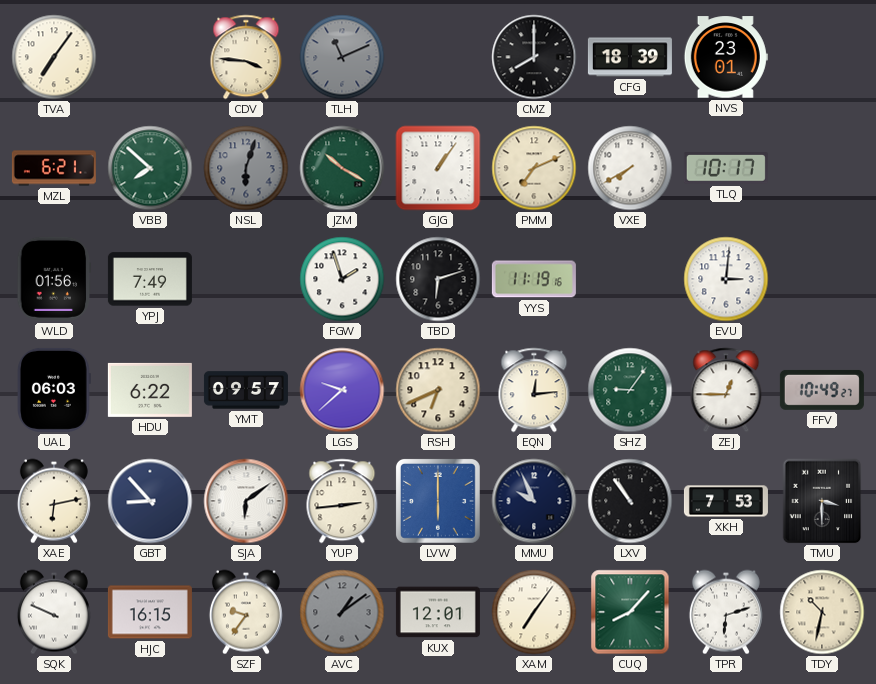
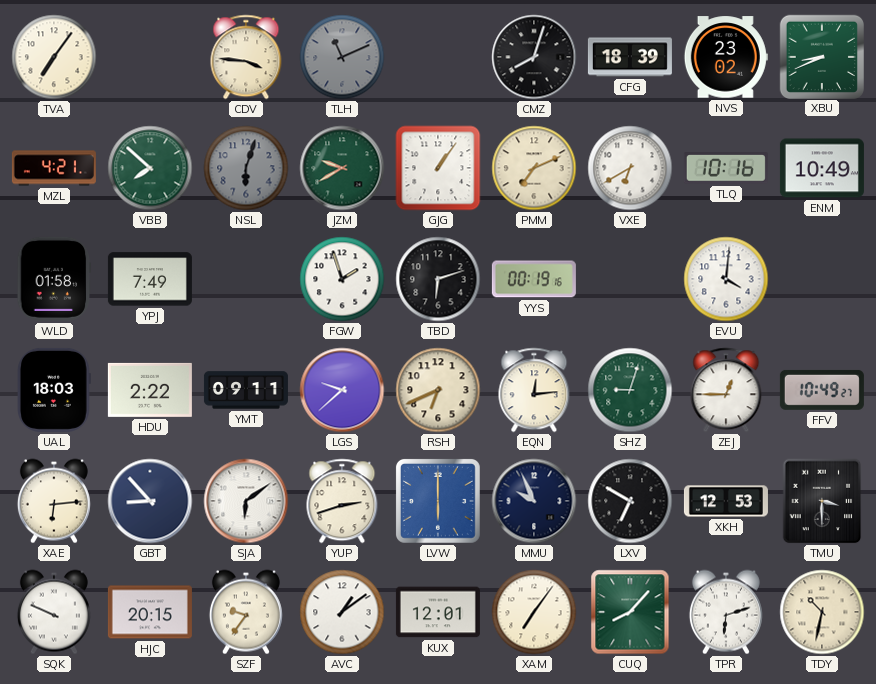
CMZ: 8:00 -> 8:03
NVS: 23:01 -> 23:02
XBU: none -> 8:41
MZL: 6:21 -> 4:21
JZM: 10:20 -> 9:40
VXE: 7:40 -> 6:40
TLQ: 10:17 -> 10:16
ENM: none -> 10:49
WLD: 01:56 -> 01:58
YYS: 11:19 -> 00:19
EVU: 3:01 -> 4:01
UAL: 06:03 -> 18:03
HDU: 6:22 -> 2:22
YMT: 09:57 -> 09:11
SHZ: 9:06 -> 9:03
XAE: 6:13 -> 6:14
YUP: 2:44 -> 2:42
LXV: 10:54 -> 6:50
XKH: 7:53 -> 12:53
HJC: 16:15 -> 20:15
AVC dial: grey -> white
